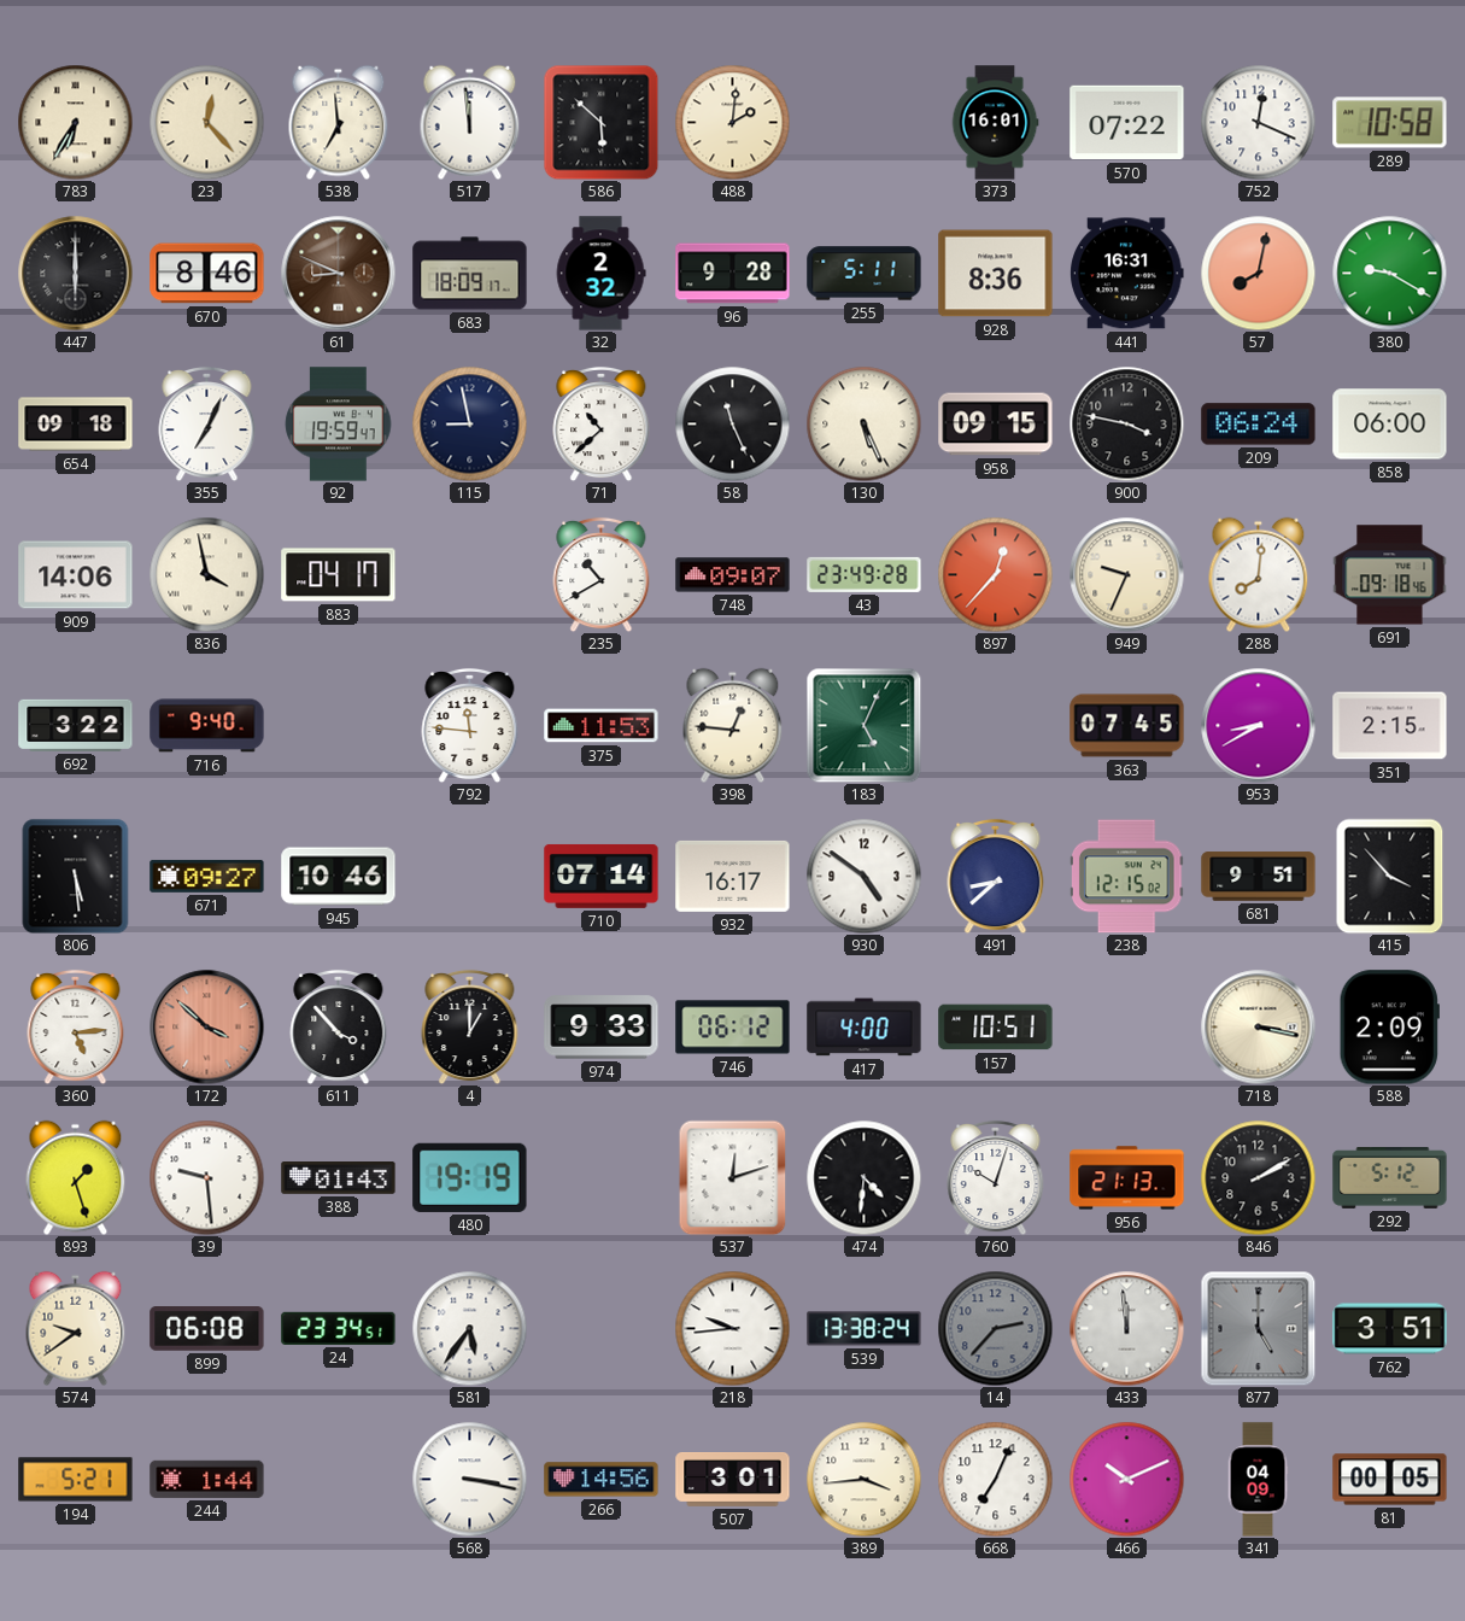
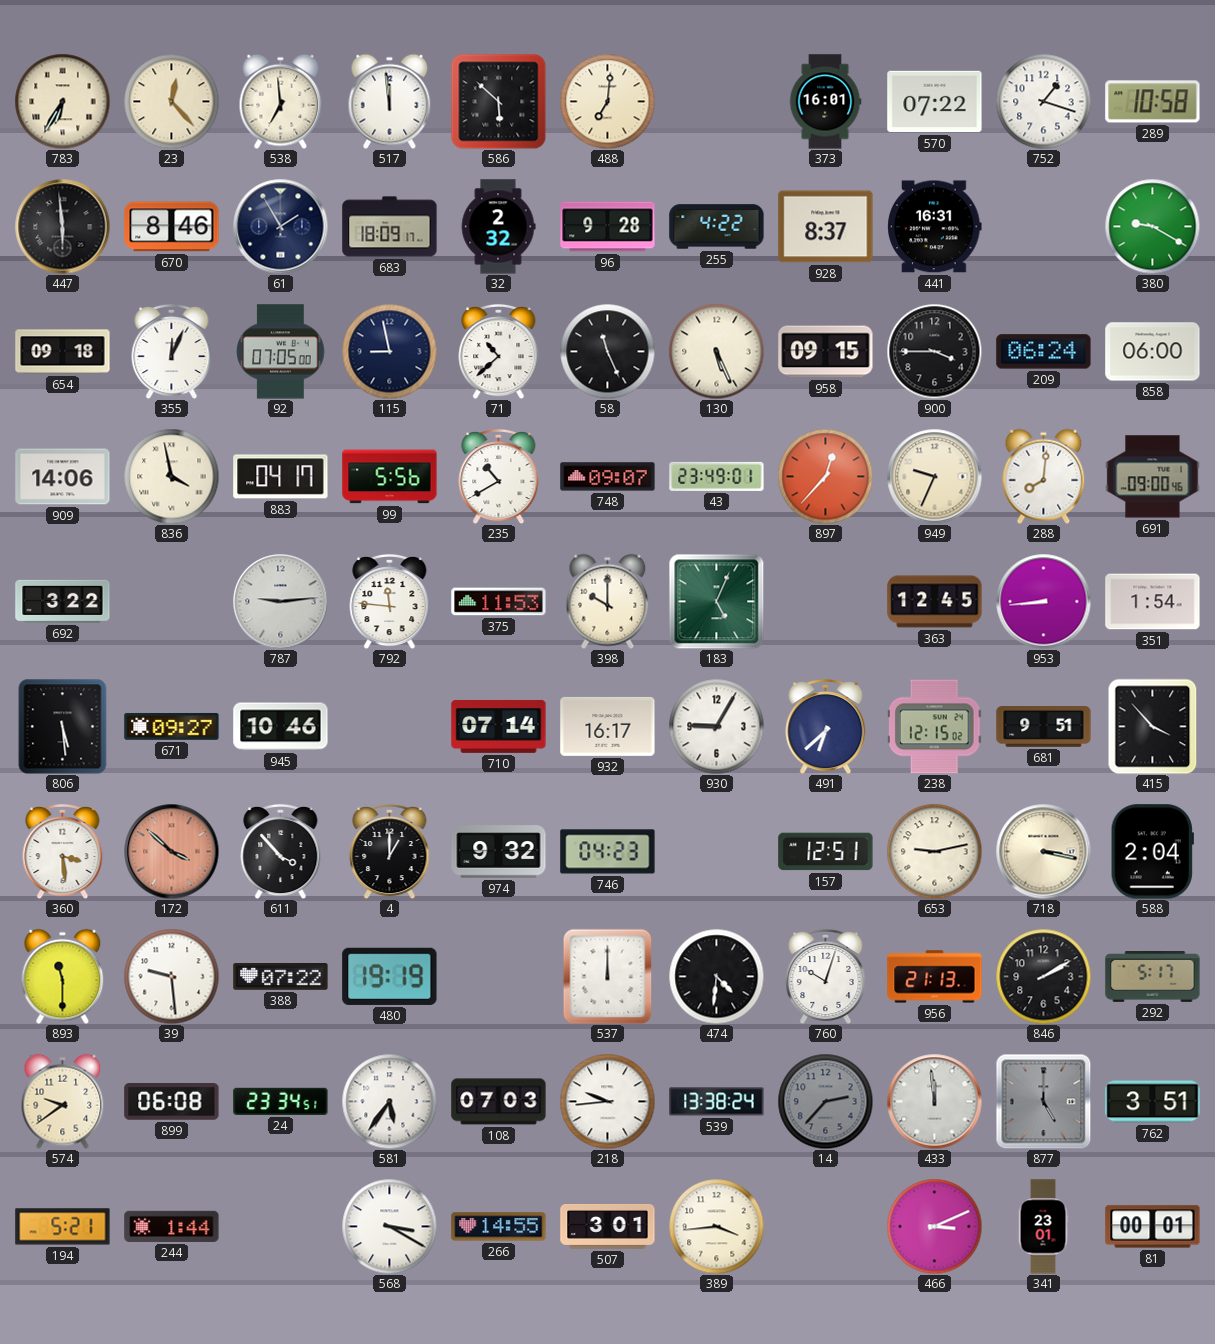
488: 2:01 -> 7:01
752: 12:19 -> 1:18
447: 6:00 -> 5:59
61: 8:49 -> 1:55
61 dial: brown -> navy
255: 5:11 -> 4:22
928: 8:36 -> 8:37
57: 8:02 -> none
355: 7:04 -> 12:04
92: 19:59 -> 07:05
900: 3:47 -> 3:45
99: none -> 5:56
43: 23:49:28 -> 23:49:01
691: 09:18 -> 09:00
716: 9:40 -> none
787: none -> 9:14
398: 12:46 -> 10:00
363: 07:45 -> 12:45
953: 8:40 -> 8:44
351: 2:15 -> 1:54
930: 4:51 -> 9:05
491: 8:38 -> 6:38
360: 5:14 -> 3:29
974: 9:33 -> 9:32
746: 06:12 -> 04:23
417: 4:00 -> none
157: 10:51 -> 12:51
653: none -> 9:13
588: 2:09 -> 2:04
893: 1:27 -> 11:30
388: 01:43 -> 07:22
537: 12:12 -> 12:00
292: 5:12 -> 5:17
108: none -> 07:03
568: 3:17 -> 3:20
266: 14:56 -> 14:55
668: 7:04 -> none
466: 10:11 -> 3:11
341: 04:09 -> 23:01
81: 00:05 -> 00:01
